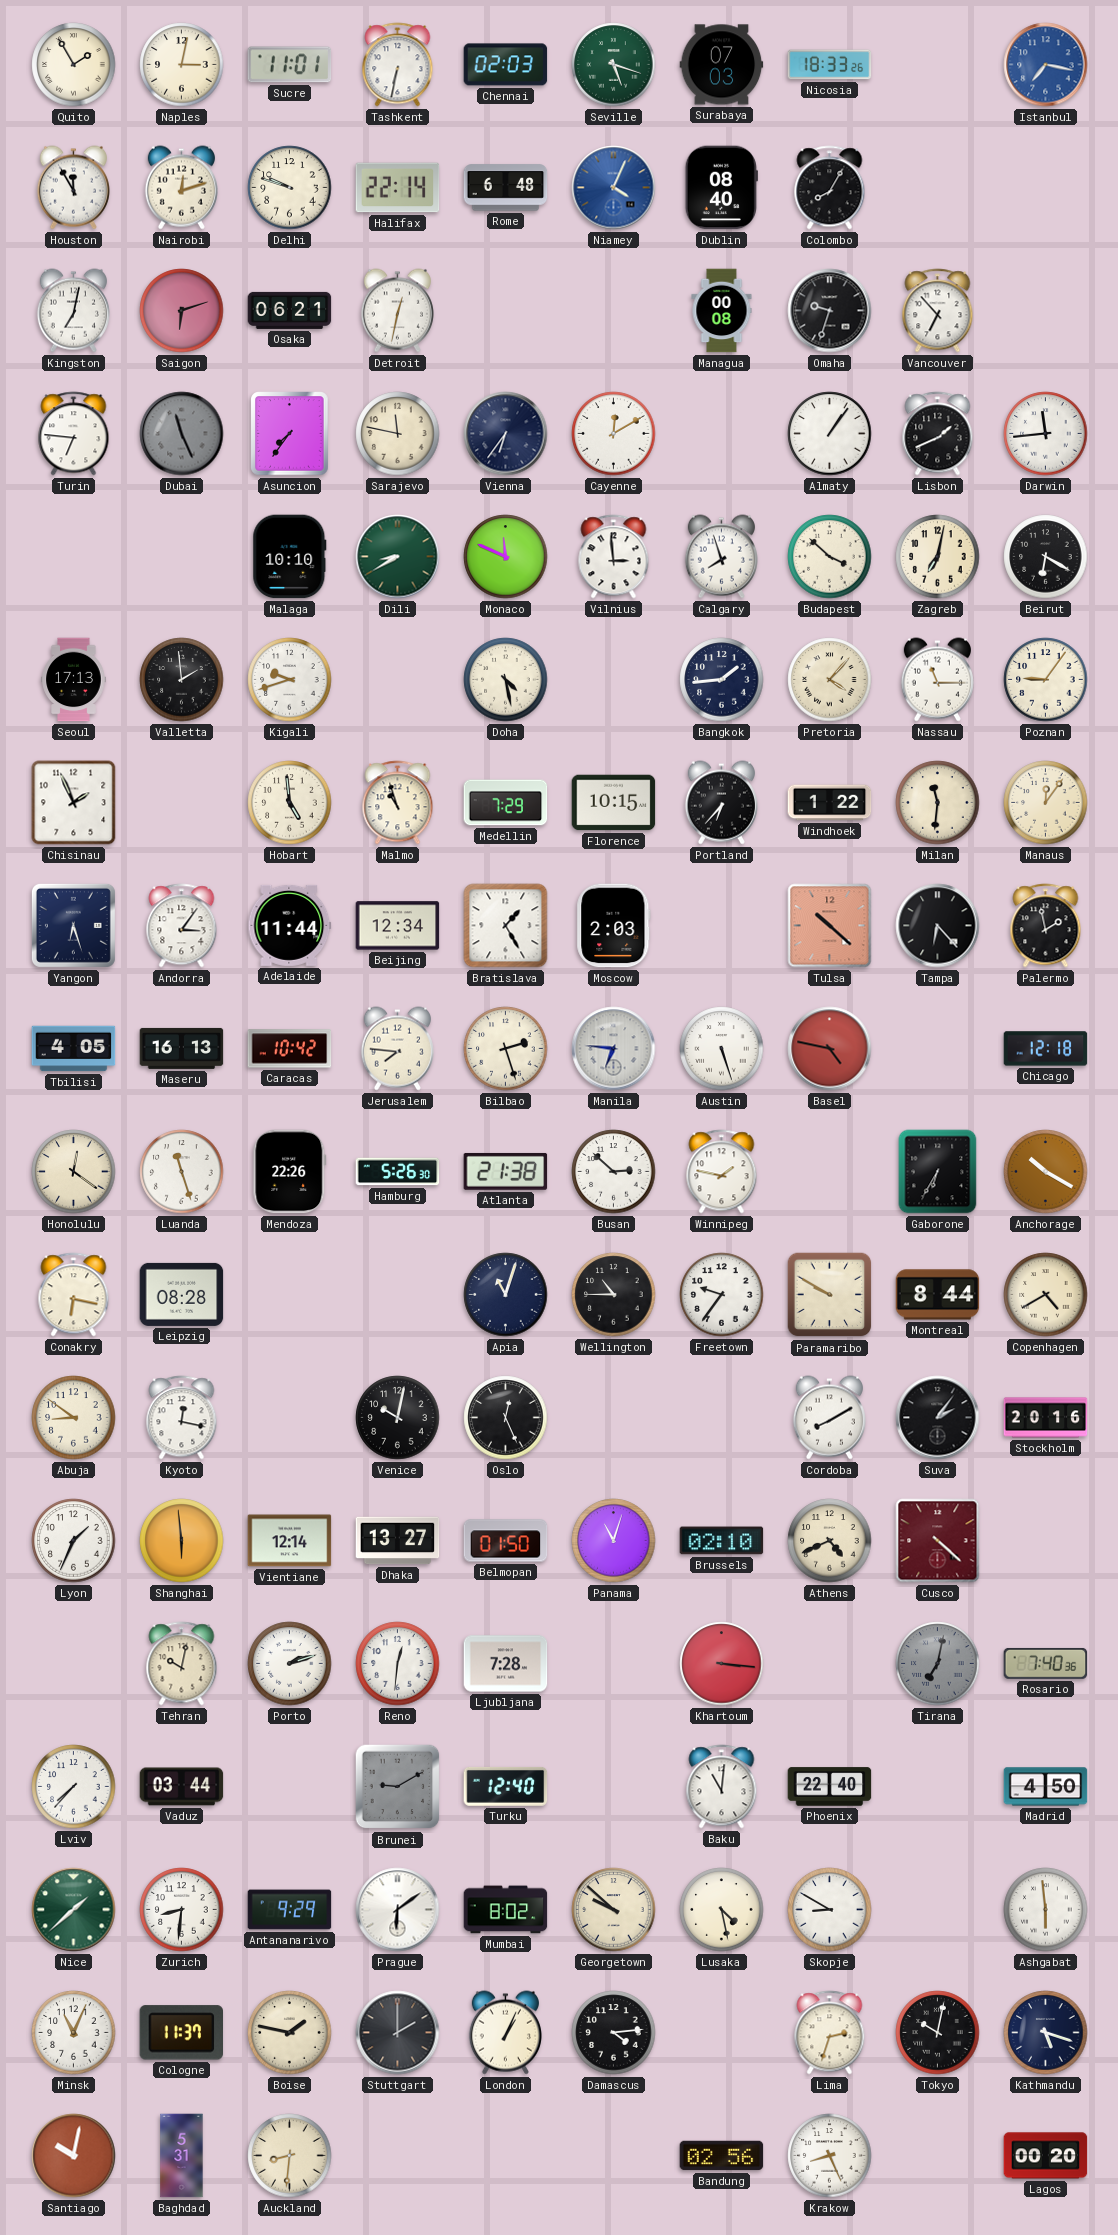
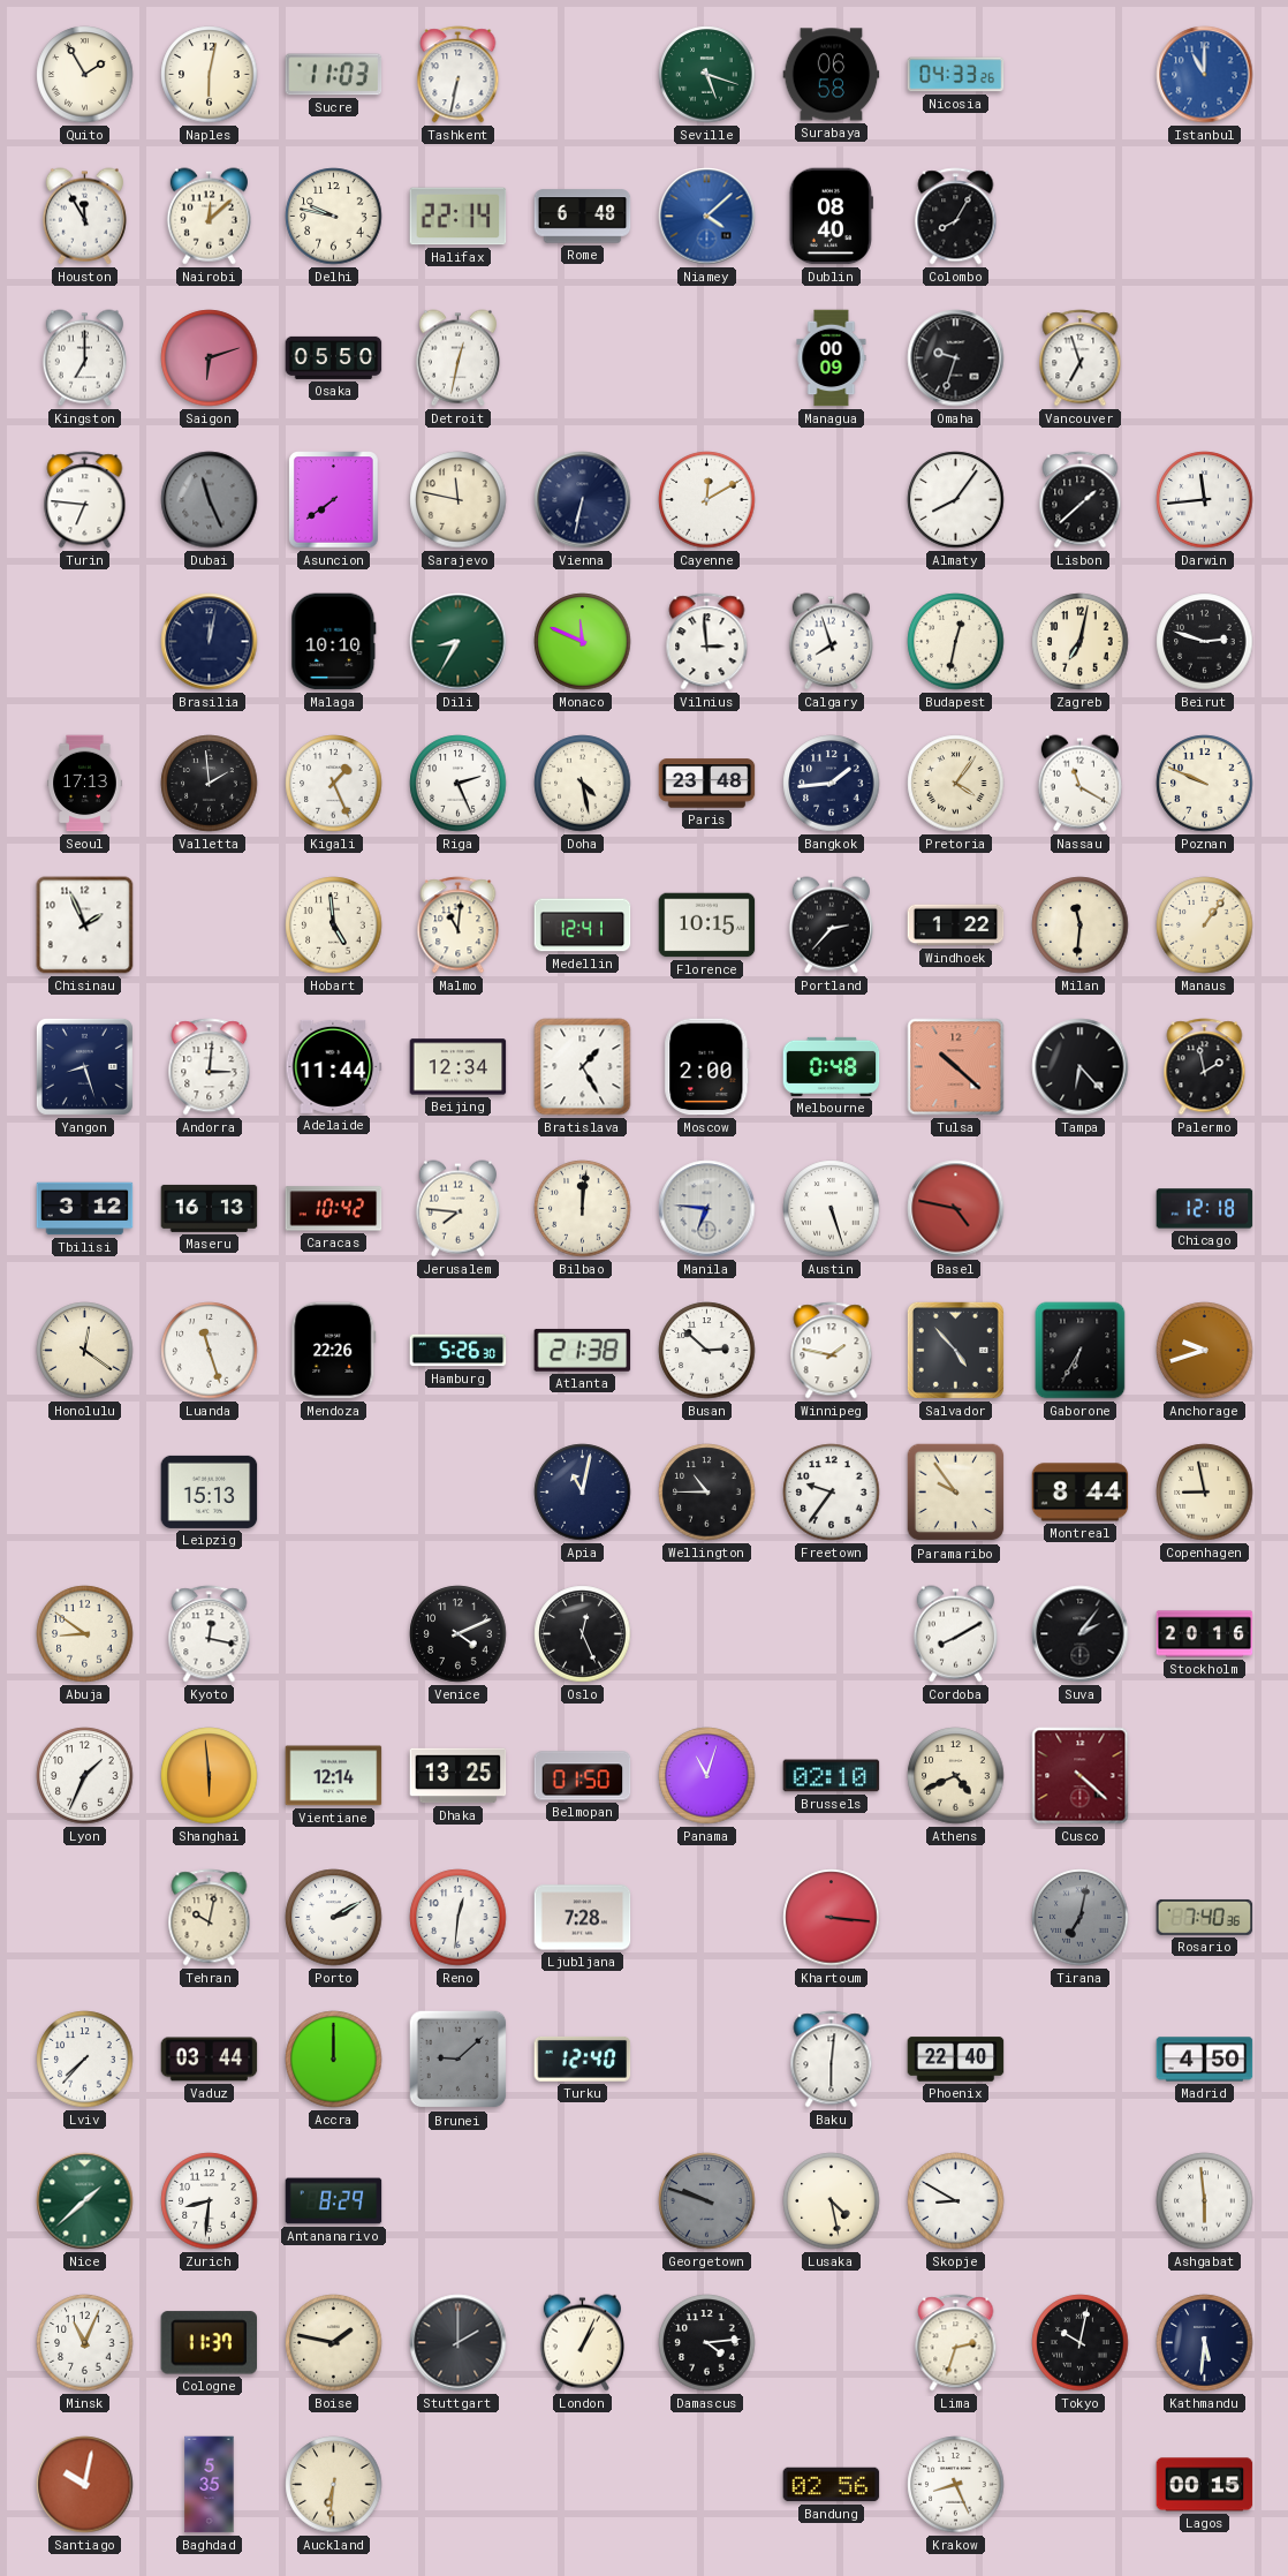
Naples: 3:02 -> 6:02
Sucre: 11:01 -> 11:03
Chennai: 02:03 -> none
Surabaya: 07:03 -> 06:58
Nicosia: 18:33 -> 04:33
Istanbul: 7:17 -> 11:00
Nairobi: 12:12 -> 12:08
Delhi: 9:48 -> 9:47
Niamey: 4:04 -> 4:08
Kingston: 7:02 -> 7:00
Osaka: 06:21 -> 05:50
Managua: 00:08 -> 00:09
Vancouver: 6:53 -> 6:57
Asuncion: 7:36 -> 7:39
Vienna: 6:36 -> 6:32
Almaty: 1:06 -> 8:06
Lisbon: 1:41 -> 1:38
Brasilia: none -> 12:02
Dili: 8:40 -> 8:35
Budapest: 3:52 -> 12:32
Beirut: 6:20 -> 2:48
Kigali: 9:42 -> 1:26
Riga: none -> 2:26
Paris: none -> 23:48
Pretoria: 4:07 -> 4:06
Nassau: 11:15 -> 11:20
Poznan: 9:06 -> 9:49
Malmo: 10:57 -> 11:01
Medellin: 7:29 -> 12:41
Portland: 6:37 -> 2:37
Manaus: 12:06 -> 1:06
Yangon: 6:27 -> 8:27
Andorra: 3:06 -> 3:01
Moscow: 2:03 -> 2:00
Melbourne: none -> 0:48
Tbilisi: 4:05 -> 3:12
Bilbao: 2:27 -> 12:01
Salvador: none -> 4:53
Anchorage: 10:20 -> 9:42
Conakry: 6:17 -> none
Leipzig: 08:28 -> 15:13
Apia: 11:03 -> 11:02
Paramaribo: 9:50 -> 9:54
Copenhagen: 4:40 -> 8:58
Venice: 10:02 -> 4:11
Dhaka: 13:27 -> 13:25
Porto: 2:12 -> 2:10
Accra: none -> 12:00
Brunei: 9:10 -> 9:08
Baku: 11:01 -> 6:01
Antananarivo: 9:29 -> 8:29
Prague: 6:09 -> none
Mumbai: 8:02 -> none
Georgetown: 9:52 -> 9:48
Georgetown dial: cream -> grey
Kathmandu: 5:18 -> 5:31
Baghdad: 5:31 -> 5:35
Auckland: 8:31 -> 6:31
Lagos: 00:20 -> 00:15
